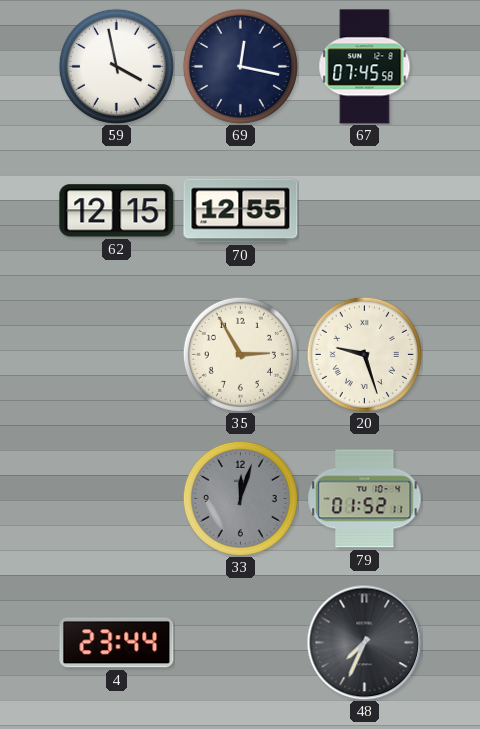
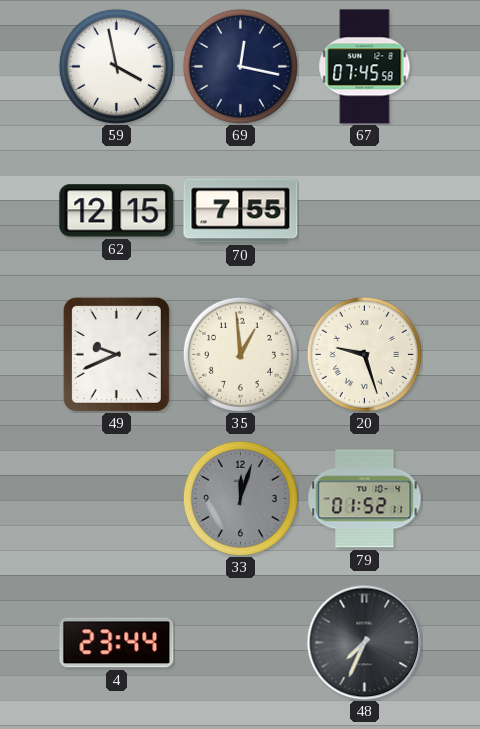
70: 12:55 -> 7:55
49: none -> 9:41
35: 2:55 -> 12:59
